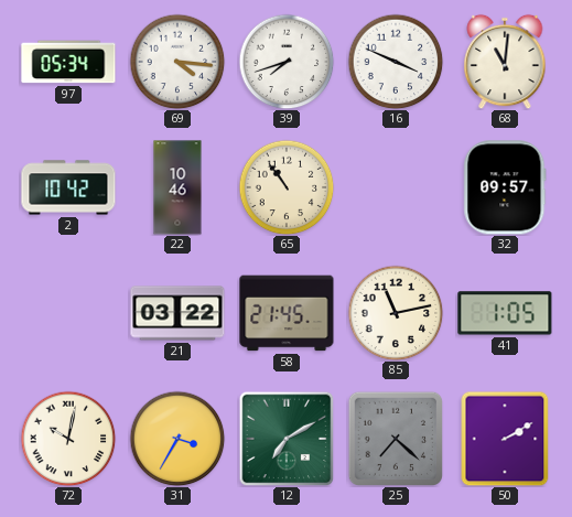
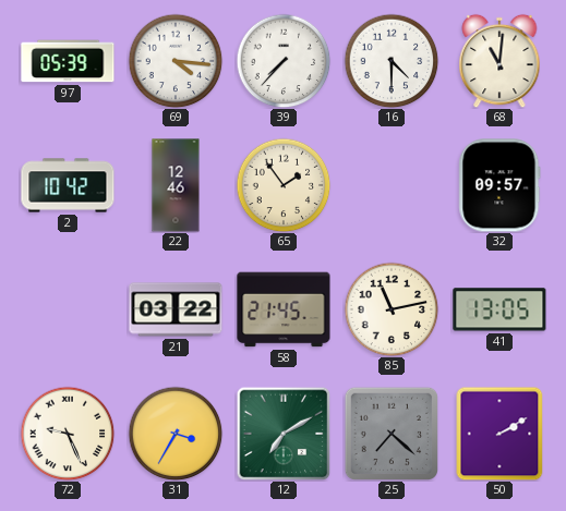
97: 05:34 -> 05:39
39: 7:42 -> 7:37
16: 3:49 -> 4:30
22: 10:46 -> 12:46
65: 10:54 -> 1:54
41: 1:05 -> 13:05
72: 10:02 -> 9:26
